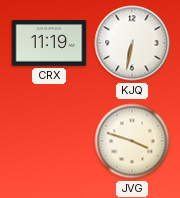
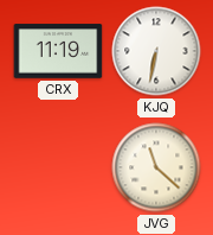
JVG: 3:48 -> 11:22
